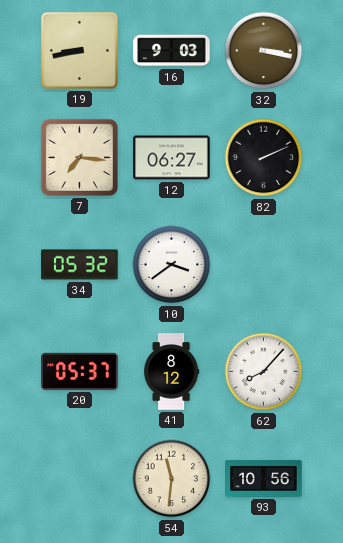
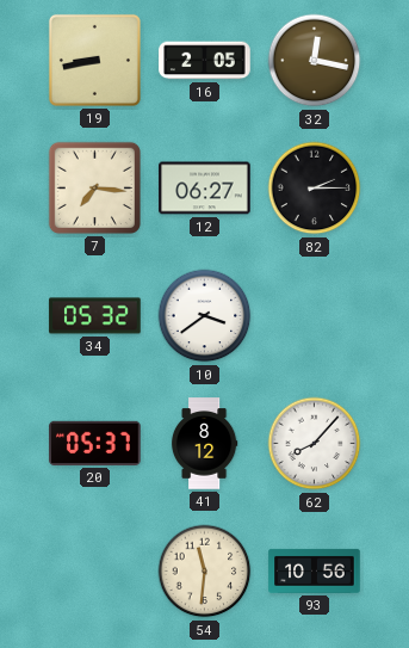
16: 9:03 -> 2:05
32: 3:17 -> 12:17
82: 2:11 -> 2:15
